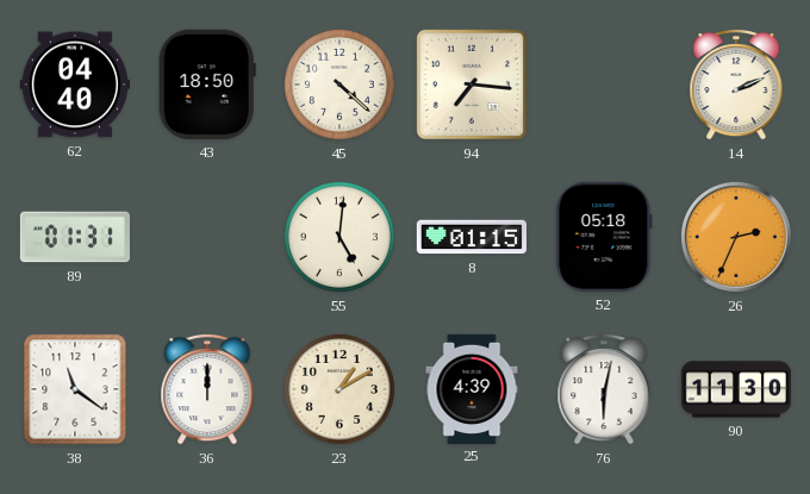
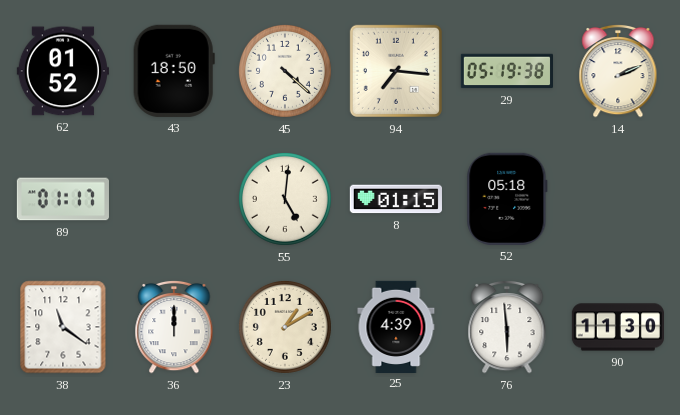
62: 04:40 -> 01:52
29: none -> 05:19
89: 01:31 -> 01:17
26: 2:34 -> none
76: 6:02 -> 5:59
